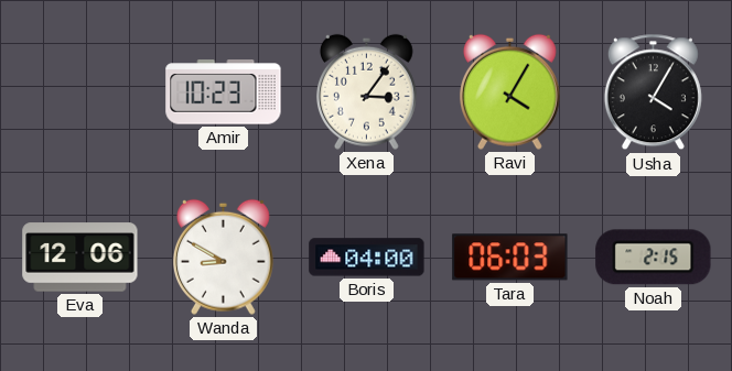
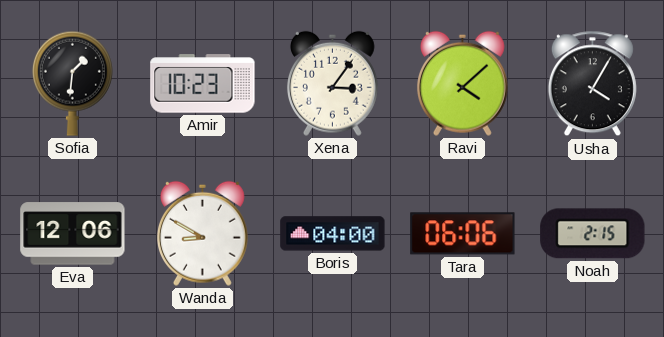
Sofia: none -> 1:31
Ravi: 4:05 -> 4:08
Tara: 06:03 -> 06:06
